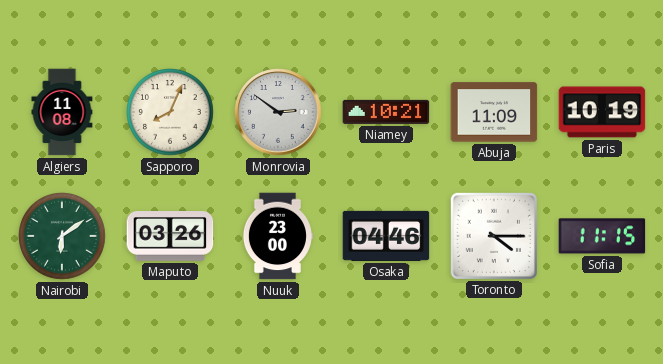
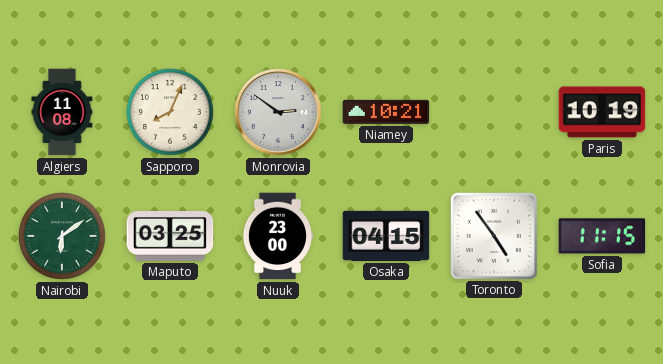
Abuja: 11:09 -> none
Maputo: 03:26 -> 03:25
Osaka: 04:46 -> 04:15
Toronto: 4:15 -> 4:54
